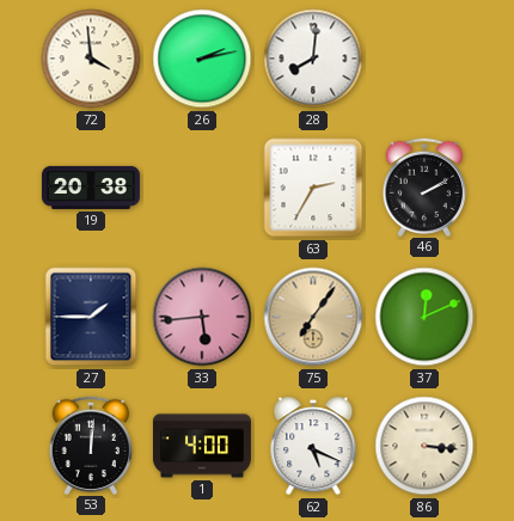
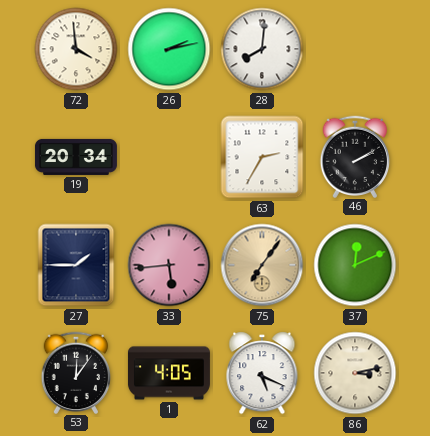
19: 20:38 -> 20:34
53: 12:01 -> 12:06
1: 4:00 -> 4:05
86: 3:16 -> 3:13
